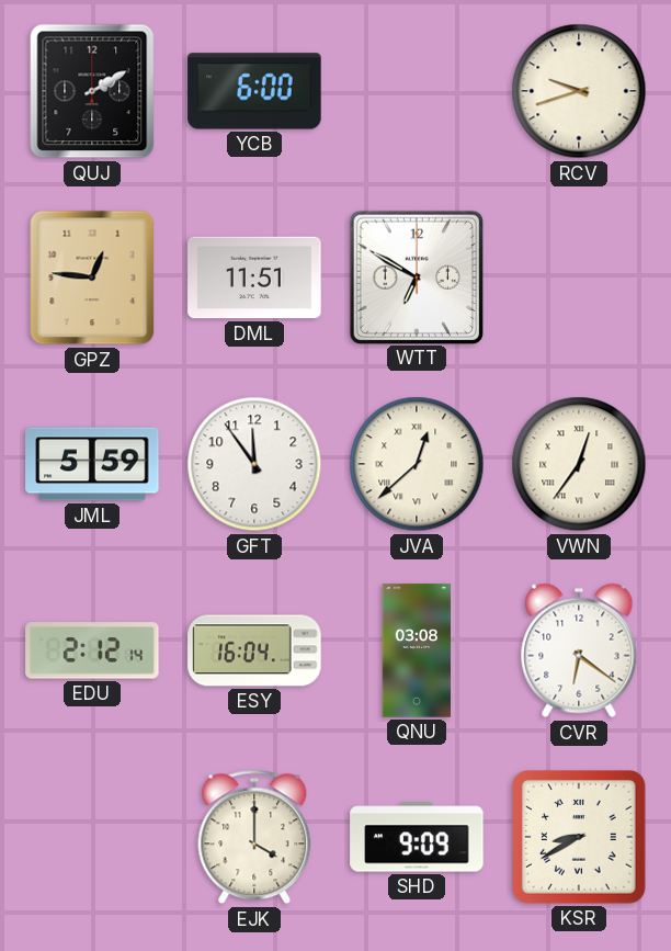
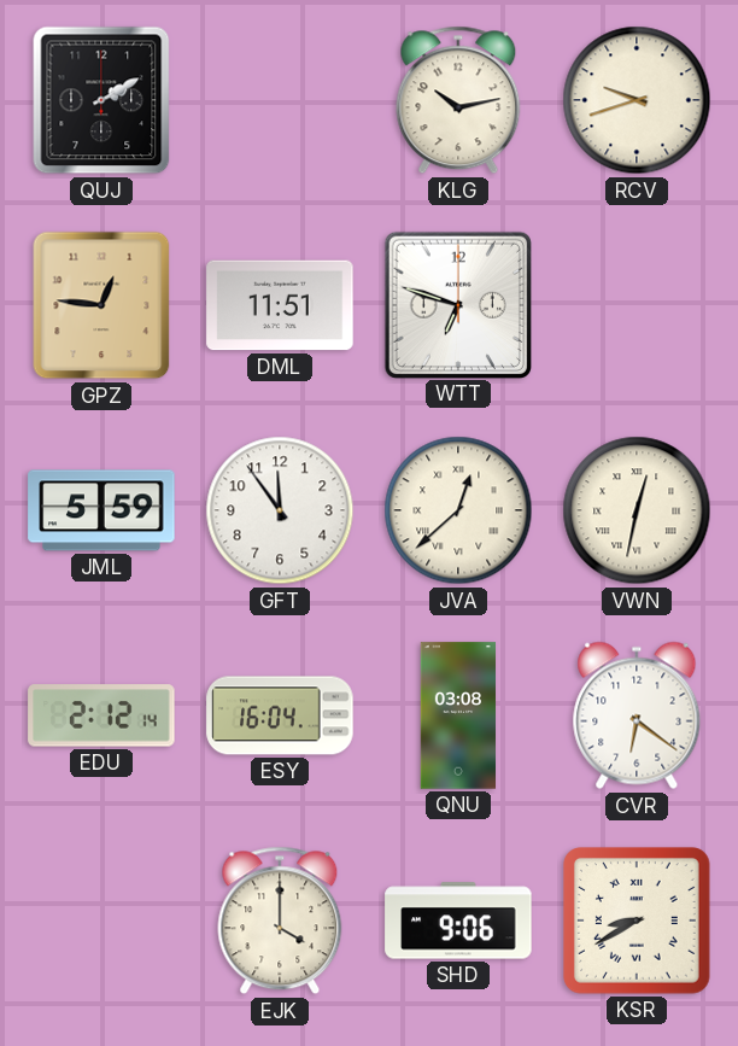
YCB: 6:00 -> none
KLG: none -> 10:13
WTT: 6:50 -> 6:48
VWN: 12:36 -> 12:32
SHD: 9:09 -> 9:06
